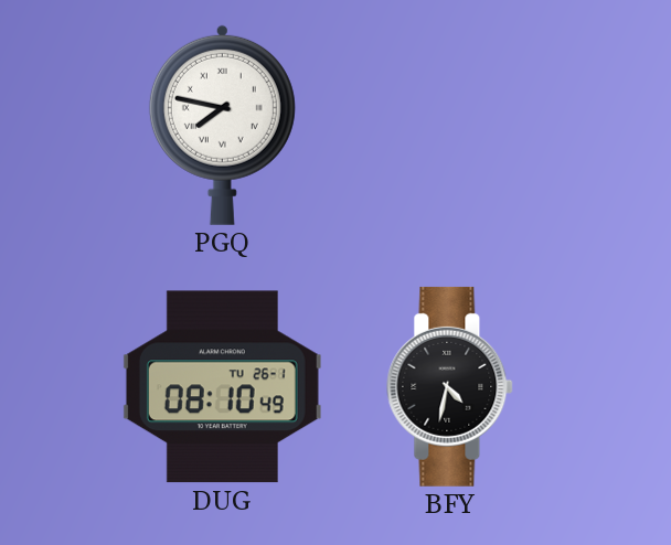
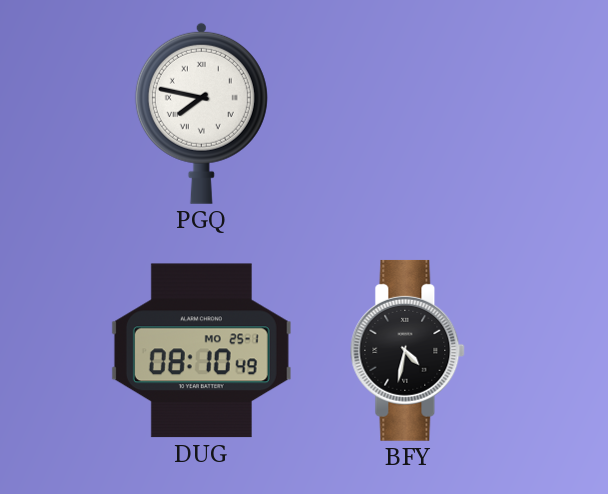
DUG date: TU 26-1 -> MO 25-1
